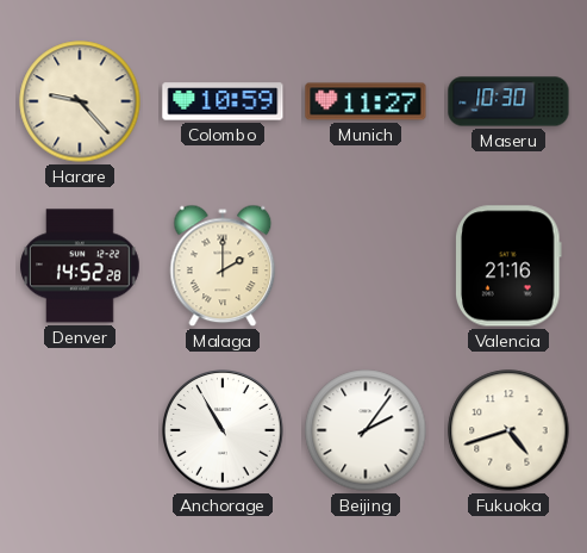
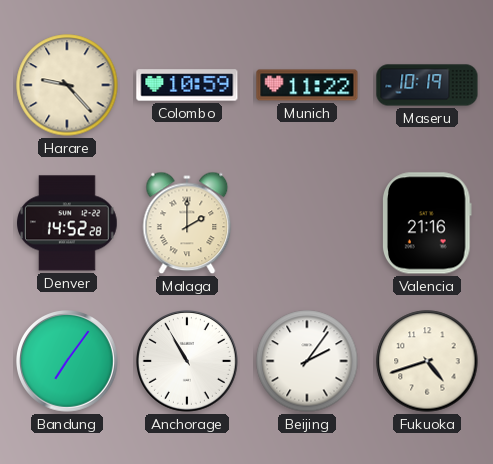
Munich: 11:27 -> 11:22
Maseru: 10:30 -> 10:19
Bandung: none -> 7:06
